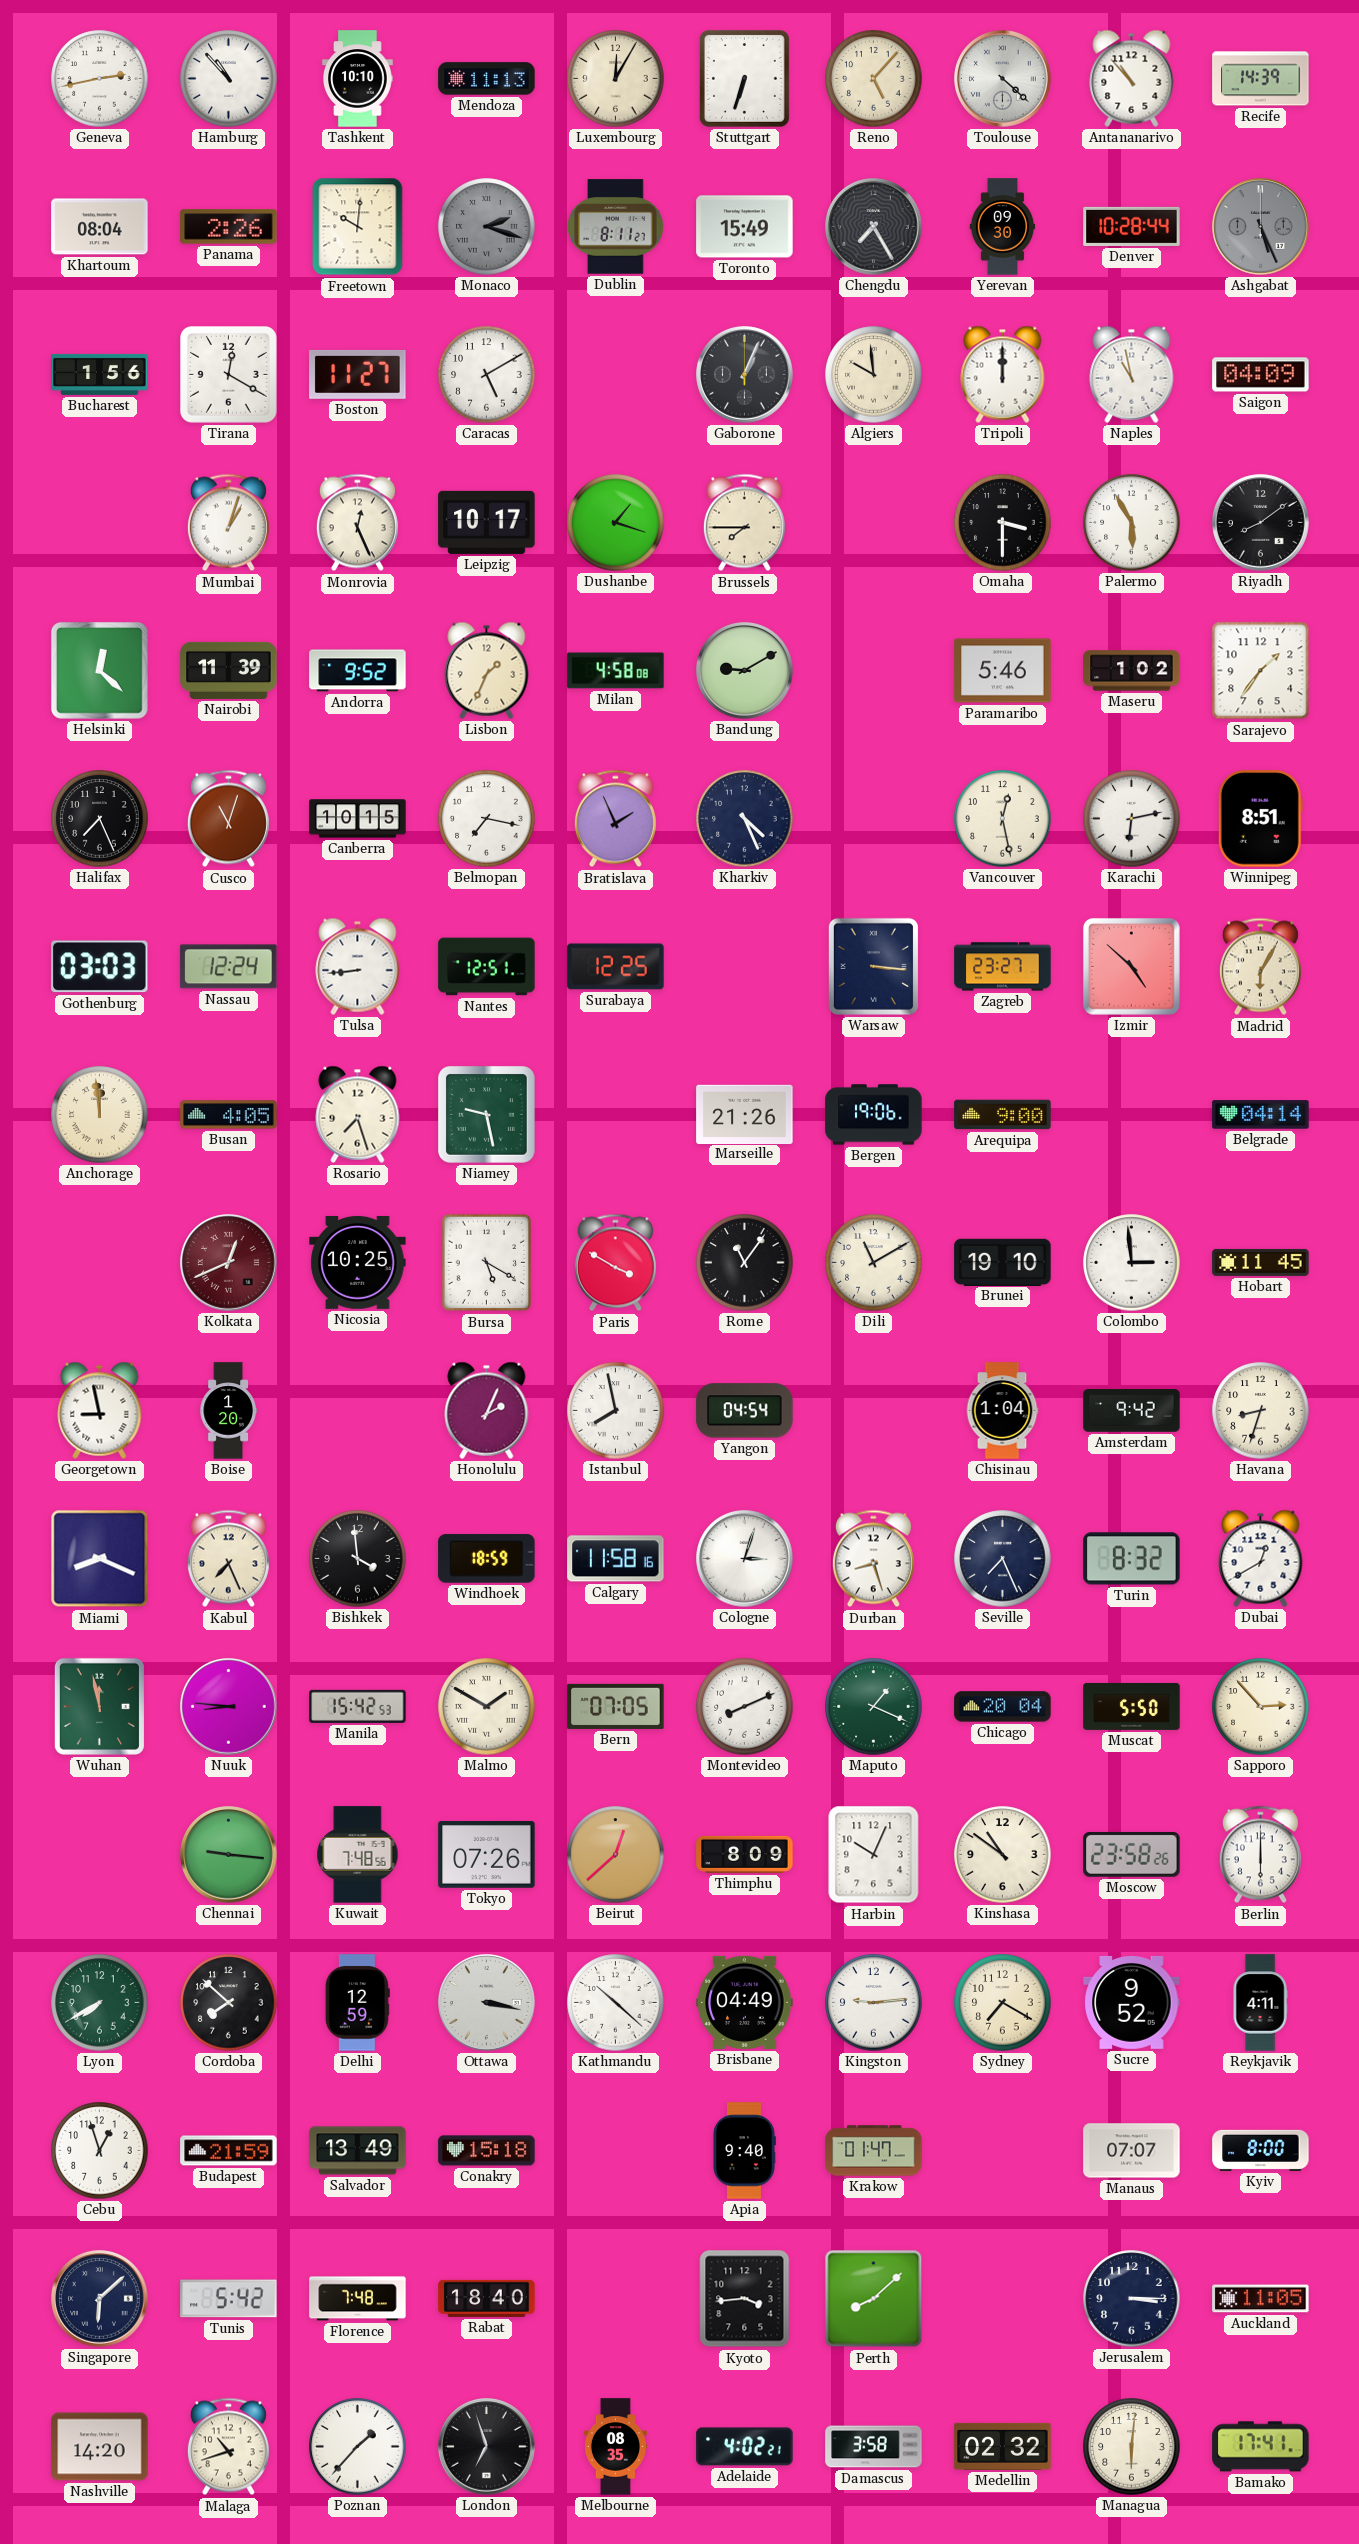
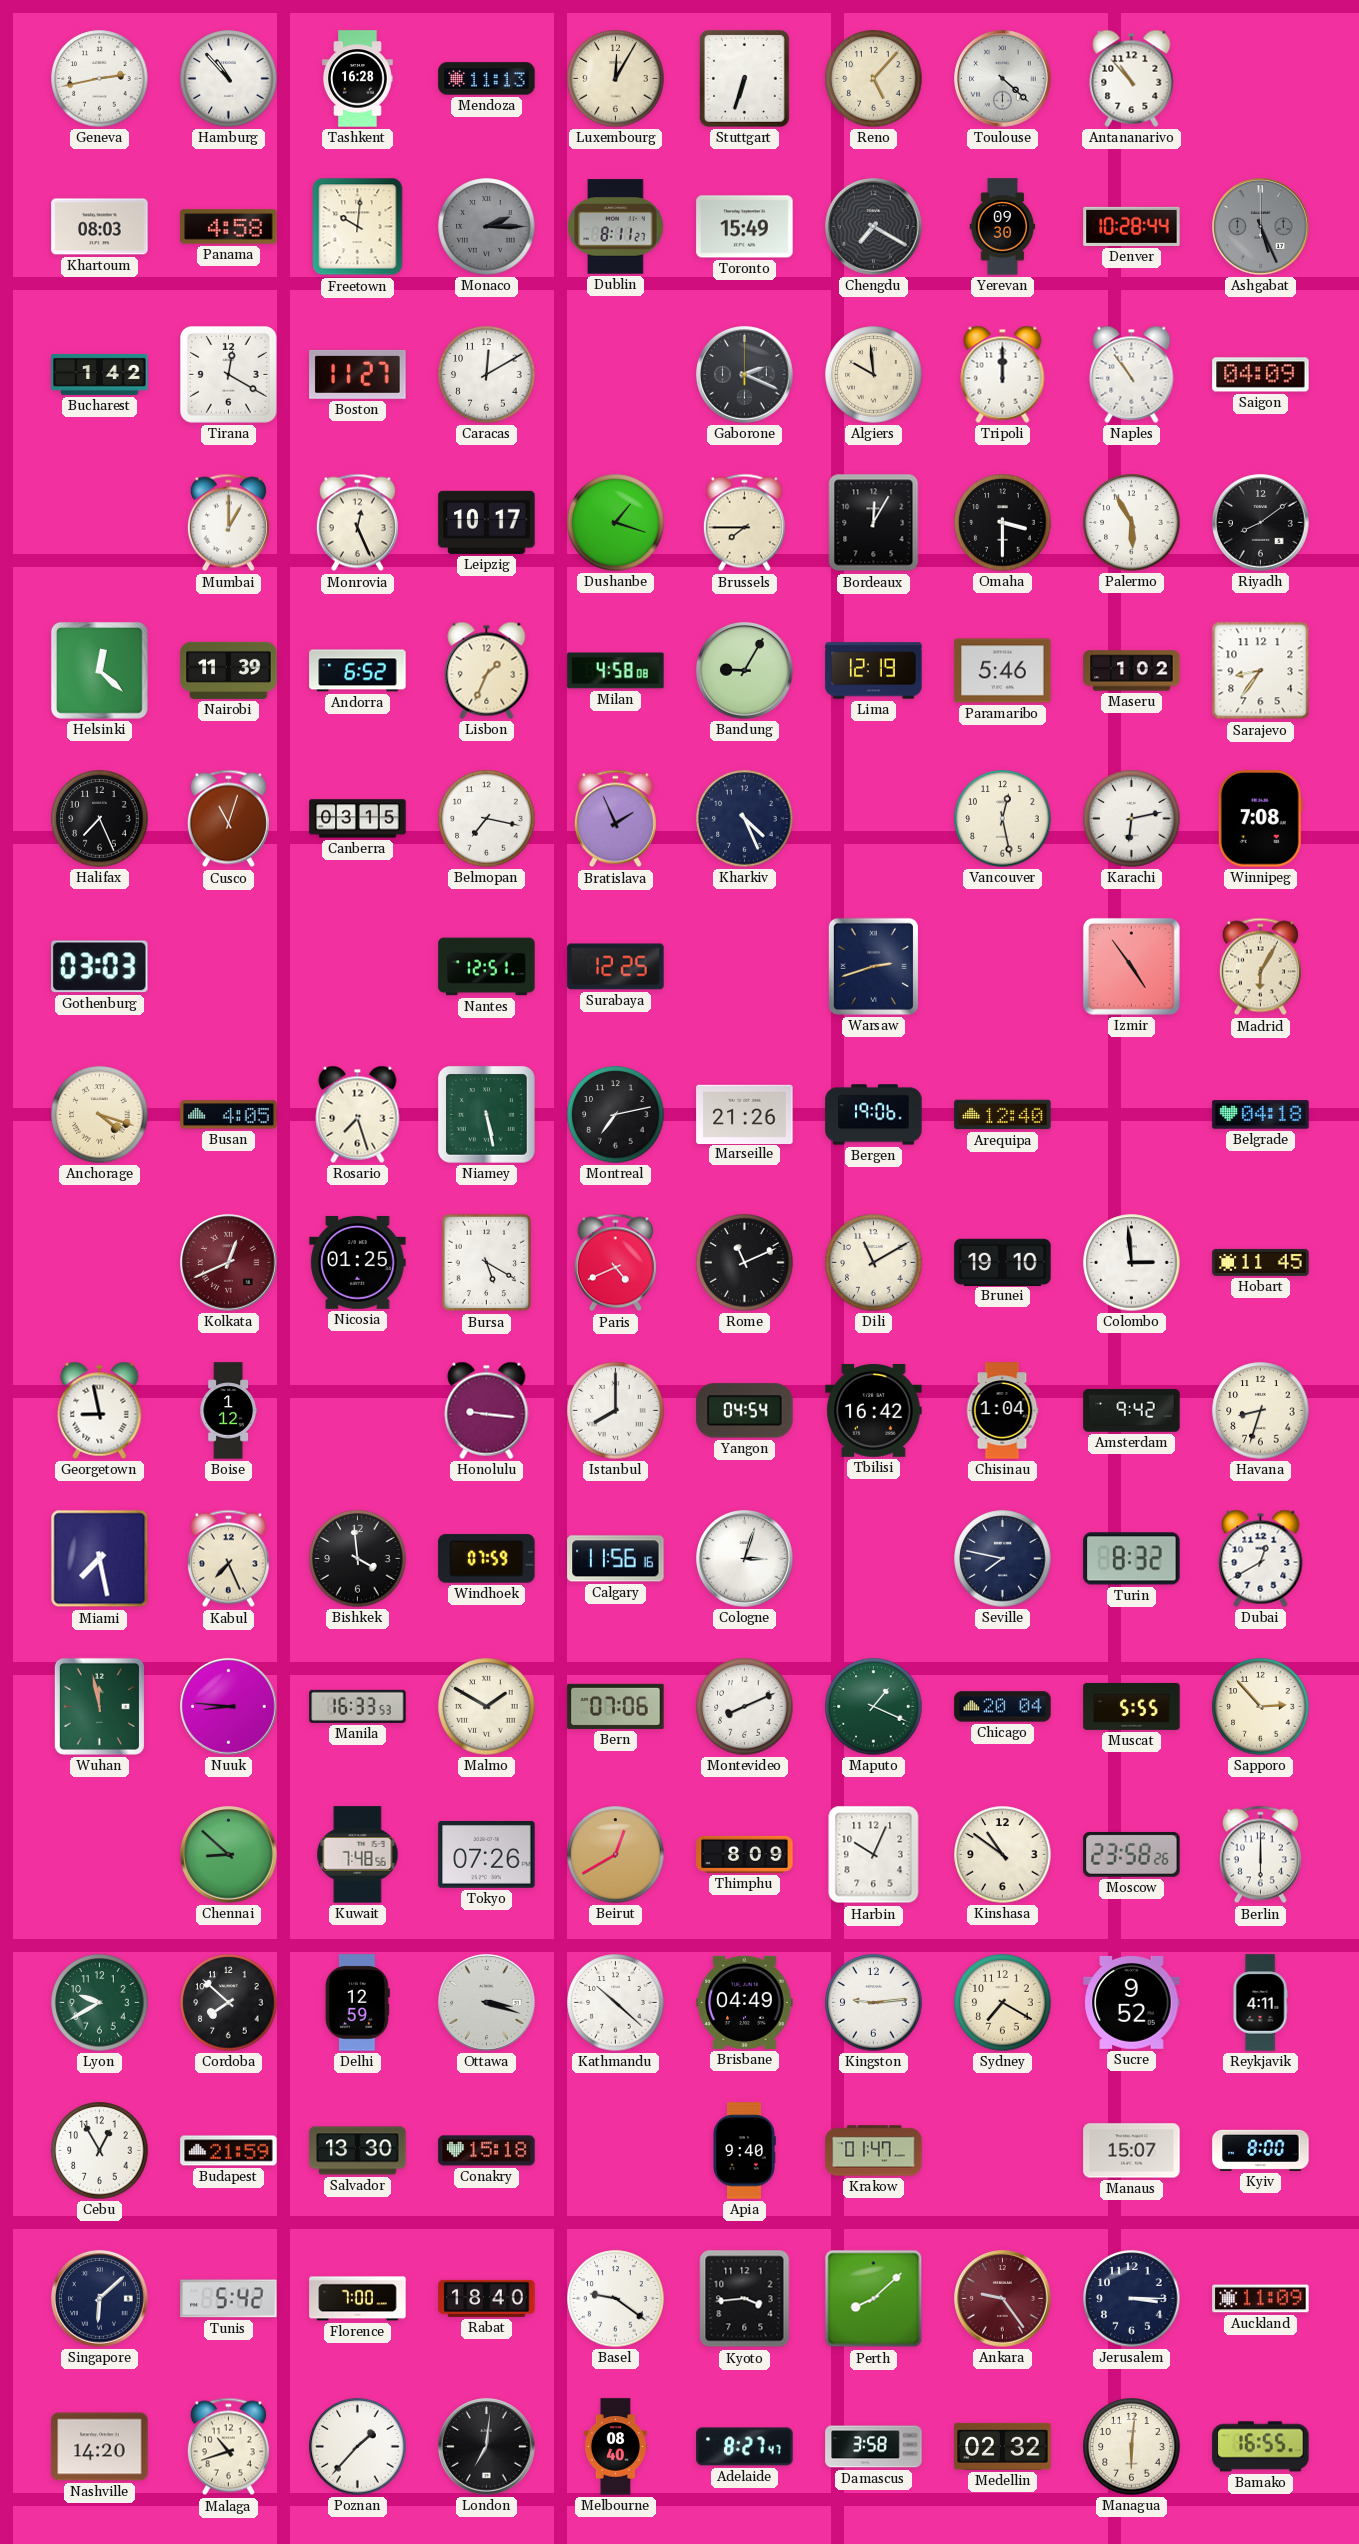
Tashkent: 10:10 -> 16:28
Recife: 14:39 -> none
Khartoum: 08:04 -> 08:03
Panama: 2:26 -> 4:58
Monaco: 2:18 -> 2:15
Chengdu: 7:25 -> 7:20
Bucharest: 1:56 -> 1:42
Caracas: 5:10 -> 12:10
Gaborone: 1:04 -> 2:19
Naples: 10:58 -> 10:54
Mumbai: 1:03 -> 1:00
Bordeaux: none -> 12:05
Andorra: 9:52 -> 6:52
Bandung: 9:10 -> 9:05
Lima: none -> 12:19
Sarajevo: 1:36 -> 8:36
Canberra: 10:15 -> 03:15
Winnipeg: 8:51 -> 7:08
Nassau: 12:24 -> none
Tulsa: 8:44 -> none
Warsaw: 3:16 -> 2:42
Zagreb: 23:27 -> none
Izmir: 4:52 -> 4:54
Anchorage: 11:59 -> 4:18
Niamey: 9:28 -> 5:28
Montreal: none -> 7:13
Arequipa: 9:00 -> 12:40
Belgrade: 04:14 -> 04:18
Nicosia: 10:25 -> 01:25
Paris: 3:50 -> 4:41
Rome: 11:06 -> 11:11
Boise: 1:20 -> 1:12
Honolulu: 2:04 -> 9:16
Istanbul: 7:58 -> 8:00
Tbilisi: none -> 16:42
Miami: 8:19 -> 7:28
Windhoek: 18:59 -> 07:59
Calgary: 11:58 -> 11:56
Durban: 8:27 -> none
Seville: 7:26 -> 7:47
Manila: 15:42 -> 16:33
Bern: 07:05 -> 07:06
Muscat: 5:50 -> 5:55
Chennai: 9:16 -> 8:52
Beirut: 12:38 -> 12:40
Lyon: 7:40 -> 9:40
Ottawa: 3:17 -> 3:18
Cebu: 12:57 -> 12:55
Salvador: 13:49 -> 13:30
Manaus: 07:07 -> 15:07
Florence: 7:48 -> 7:00
Basel: none -> 9:21
Ankara: none -> 9:24
Auckland: 11:05 -> 11:09
London: 6:57 -> 7:01
Melbourne: 08:35 -> 08:40
Adelaide: 4:02 -> 8:27
Bamako: 17:41 -> 16:55
